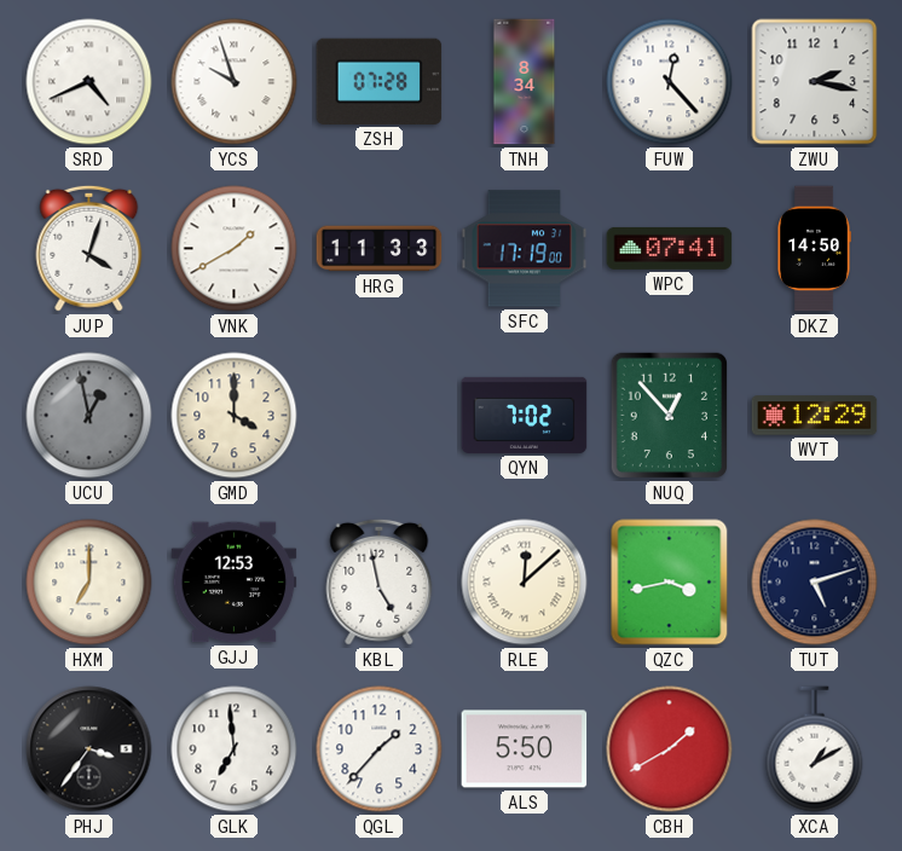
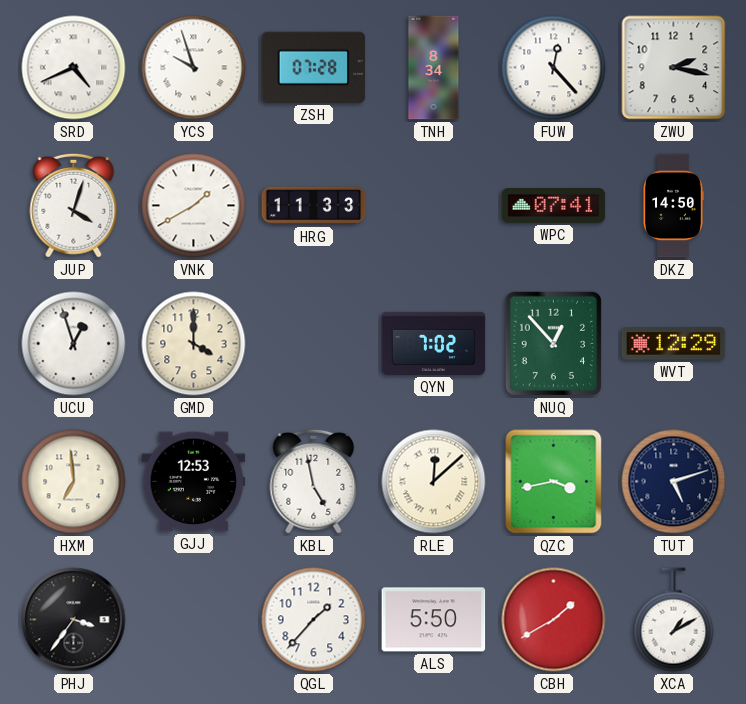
SFC: 17:19 -> none
UCU: 12:58 -> 12:57
UCU dial: grey -> white
HXM: 7:00 -> 6:59
GLK: 6:59 -> none
